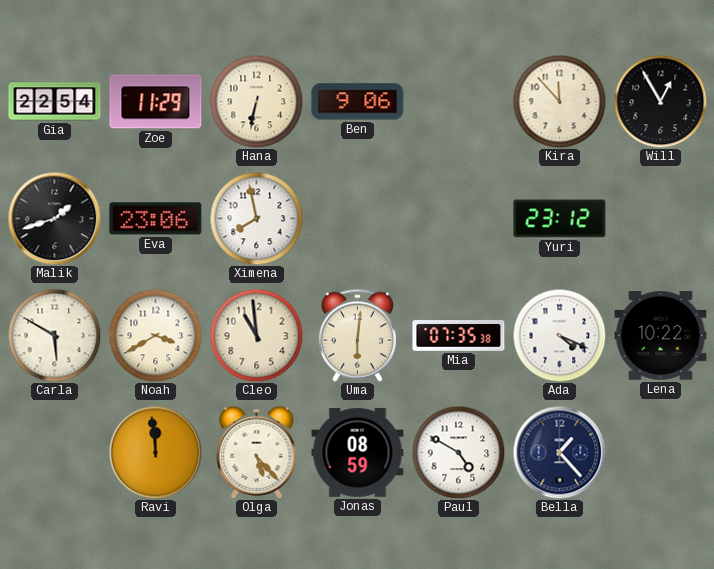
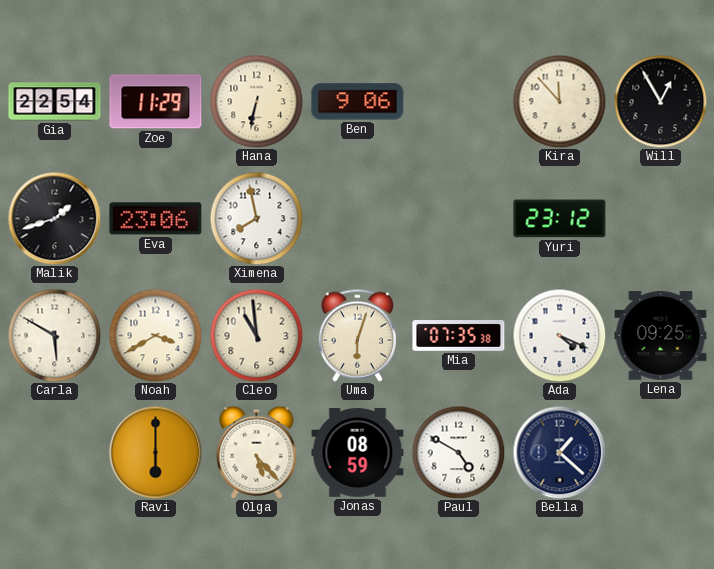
Uma: 6:01 -> 6:03
Lena: 10:22 -> 09:25
Ravi: 11:59 -> 6:00
Bella: 1:23 -> 1:22
